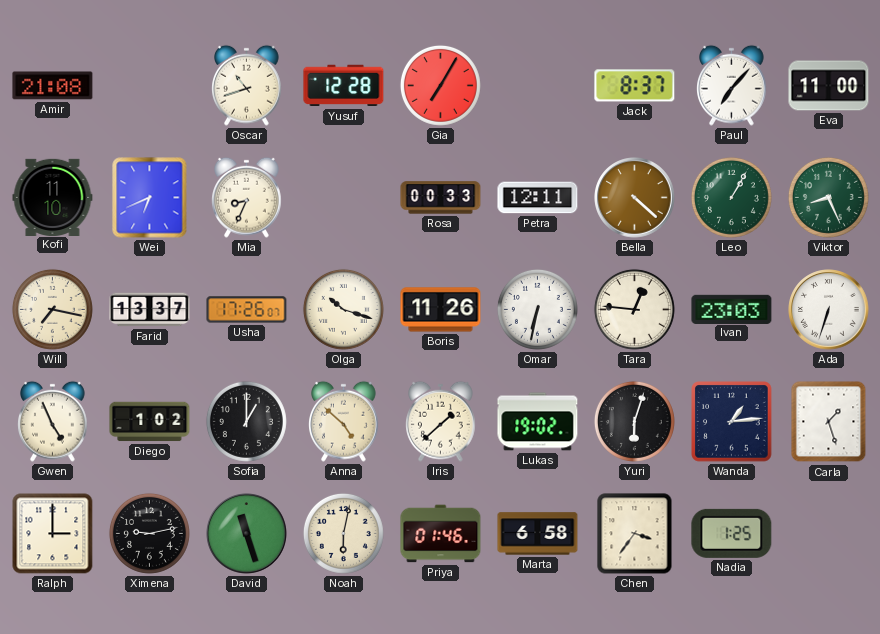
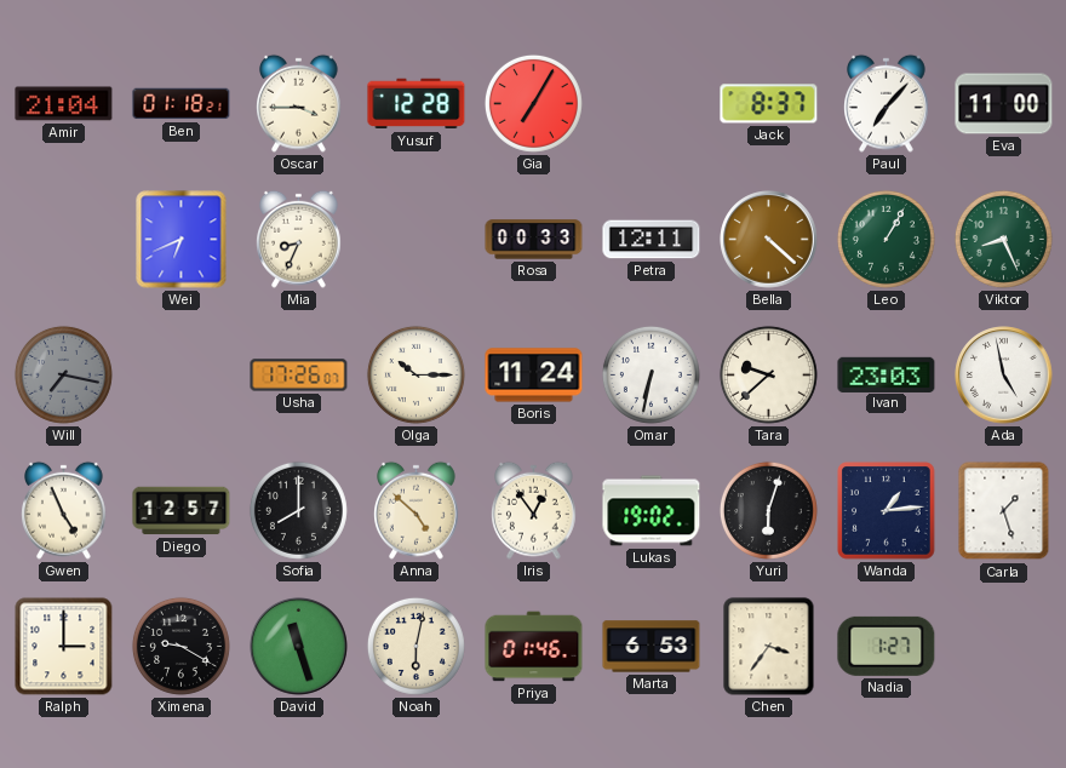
Amir: 21:08 -> 21:04
Ben: none -> 01:18
Oscar: 10:42 -> 3:45
Kofi: 11:10 -> none
Will dial: cream -> grey
Farid: 13:37 -> none
Olga: 10:18 -> 10:15
Boris: 11:26 -> 11:24
Tara: 12:46 -> 9:38
Ada: 6:33 -> 4:58
Diego: 1:02 -> 12:57
Sofia: 1:00 -> 8:00
Iris: 1:38 -> 12:54
Ximena: 9:13 -> 9:20
Marta: 6:58 -> 6:53
Nadia: 1:25 -> 1:27
